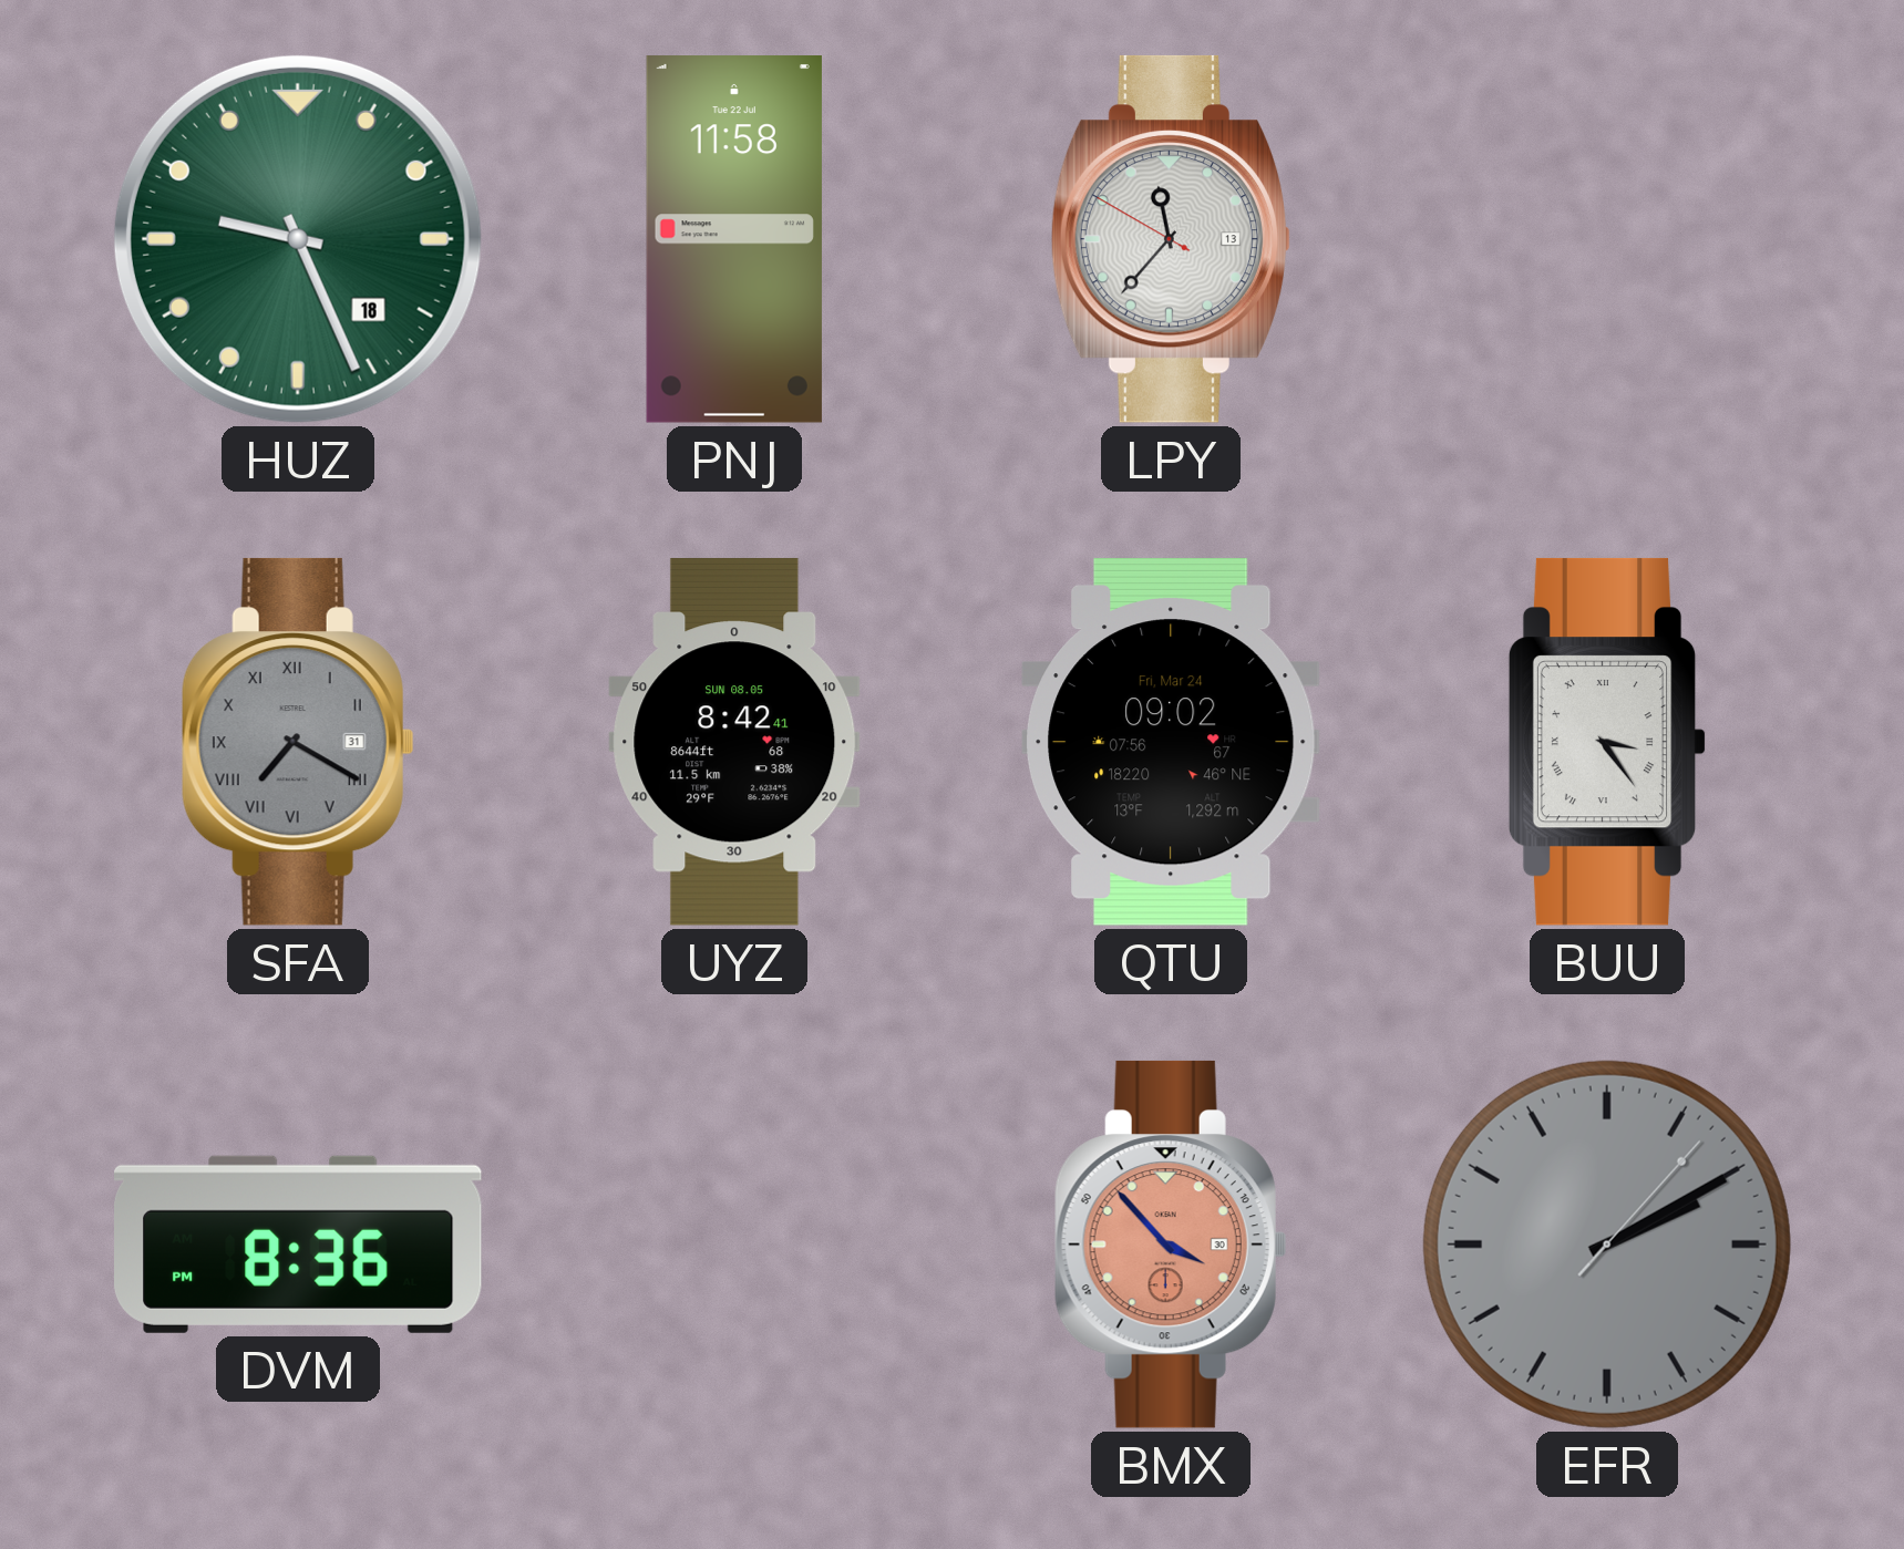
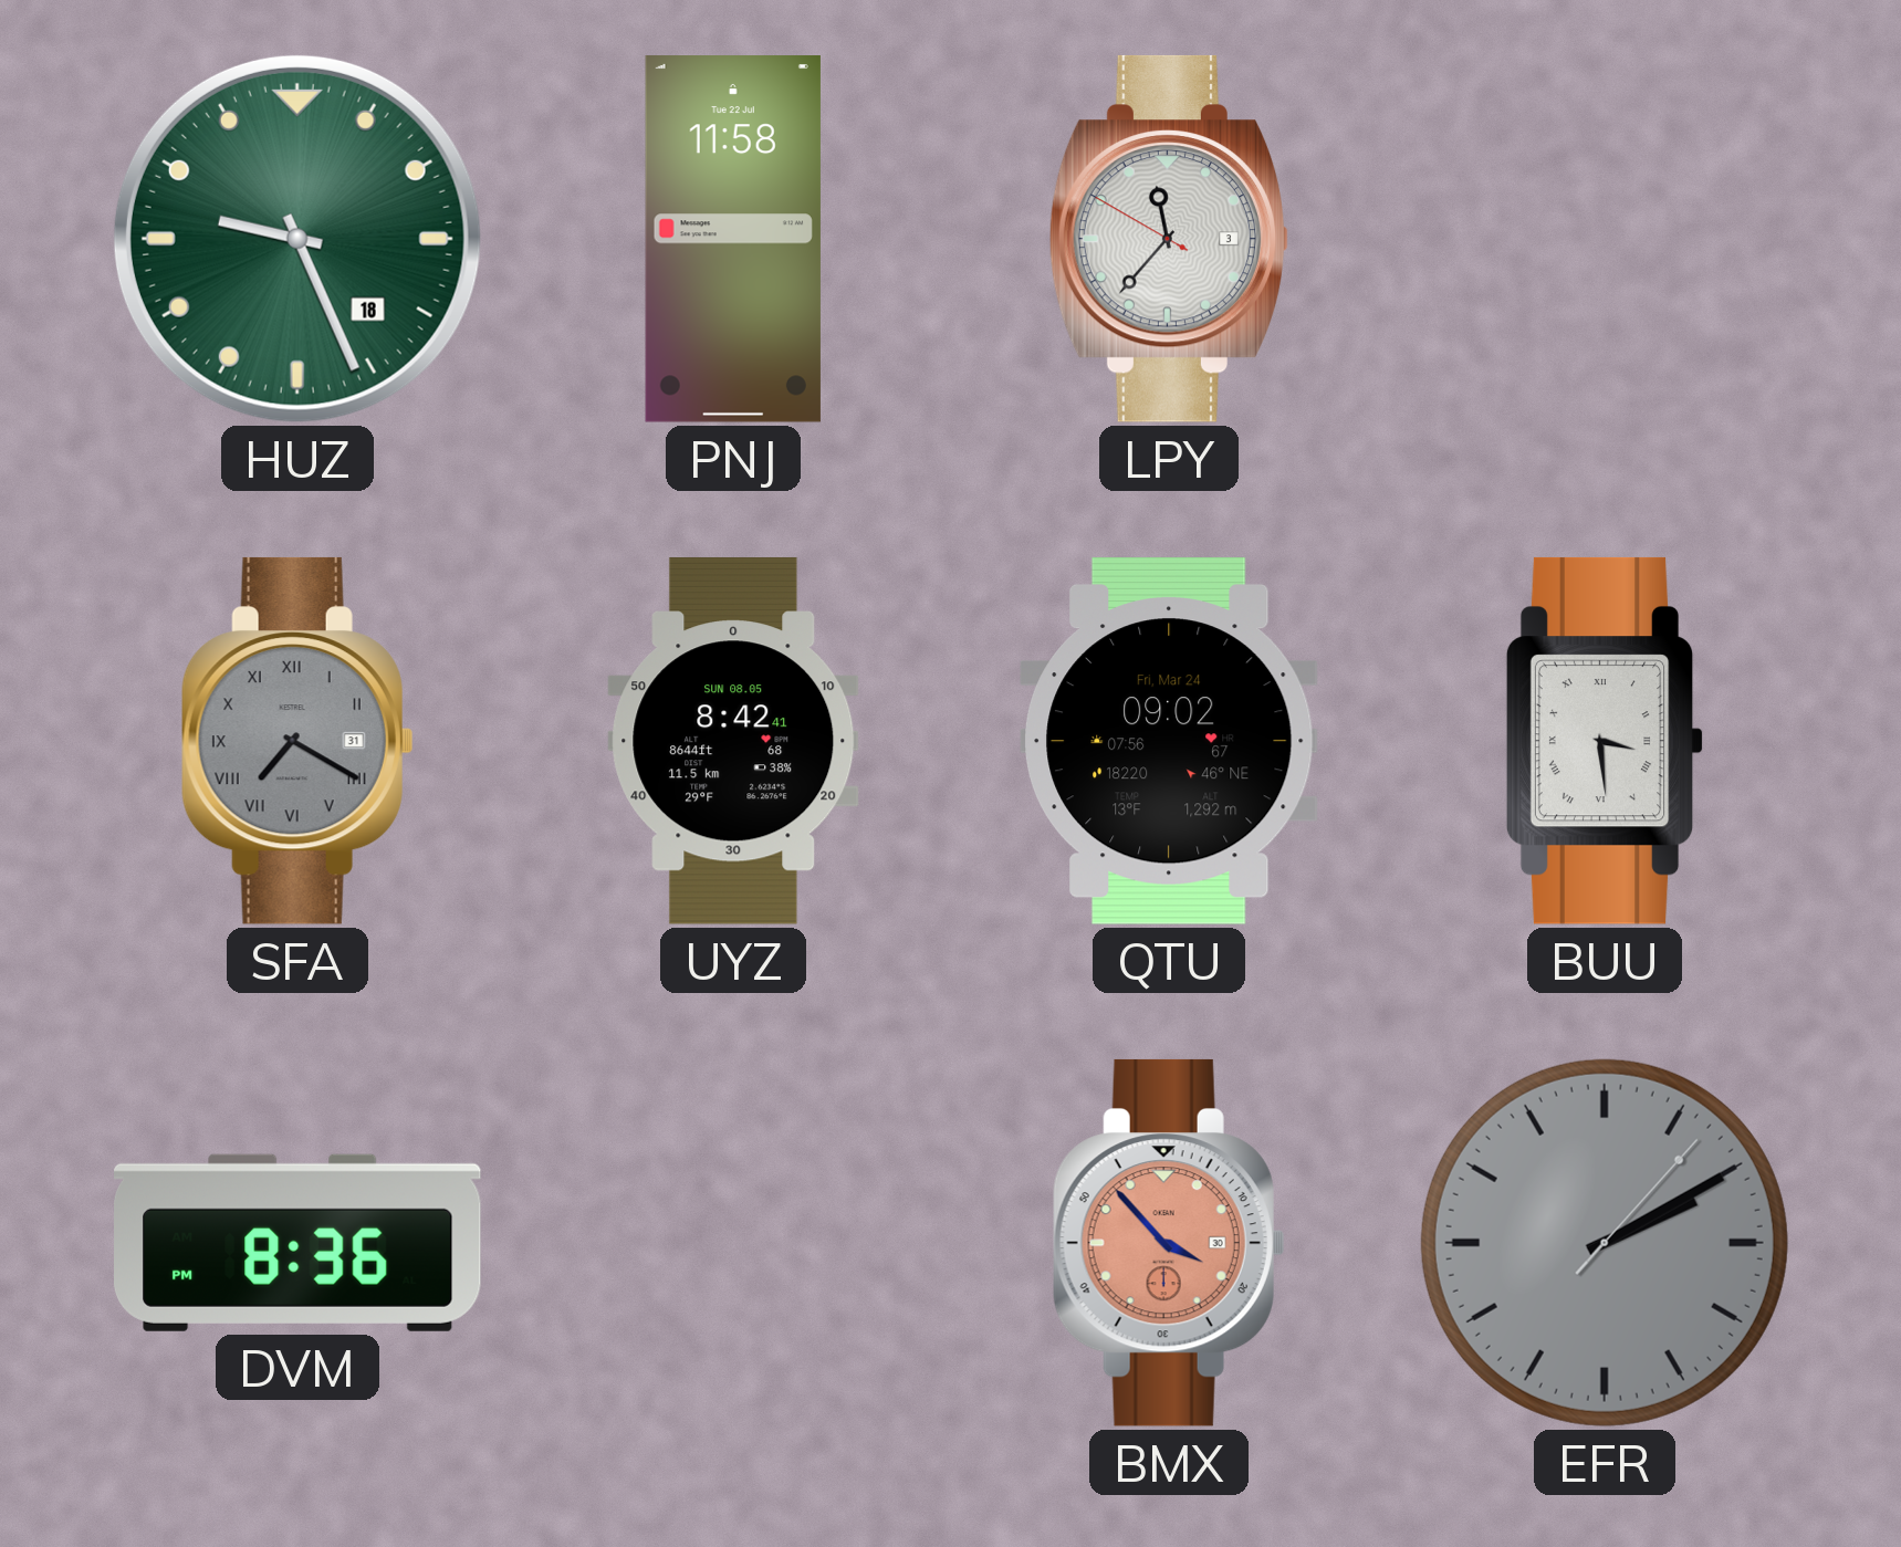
LPY date: 13 -> 3
BUU: 3:24 -> 3:29
